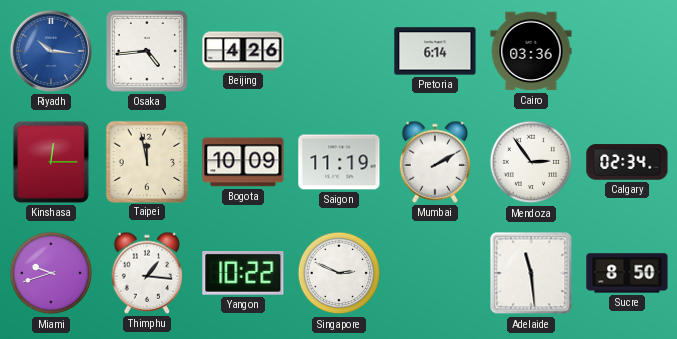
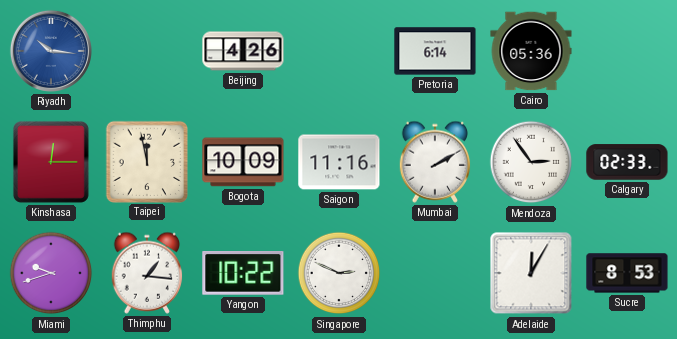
Osaka: 4:44 -> none
Cairo: 03:36 -> 05:36
Saigon: 11:19 -> 11:16
Calgary: 02:34 -> 02:33
Adelaide: 11:29 -> 12:05
Sucre: 8:50 -> 8:53
